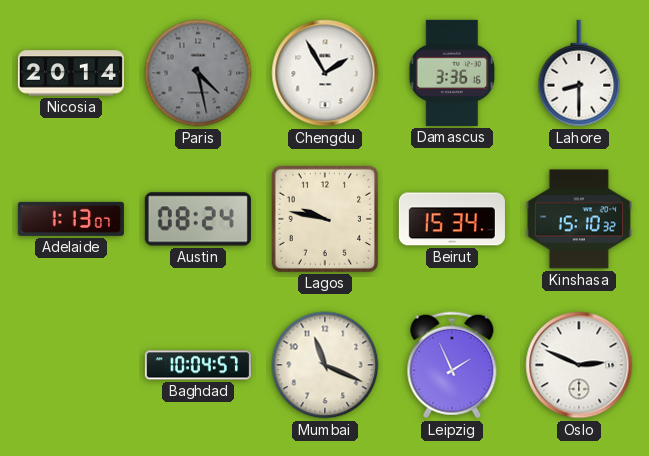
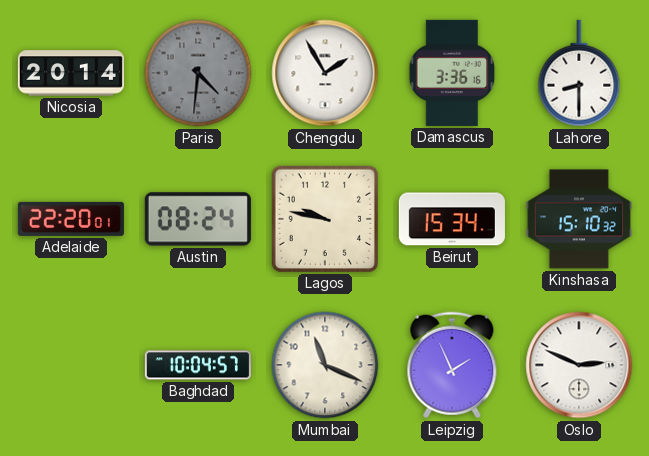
Paris: 4:28 -> 4:31
Adelaide: 1:13 -> 22:20
